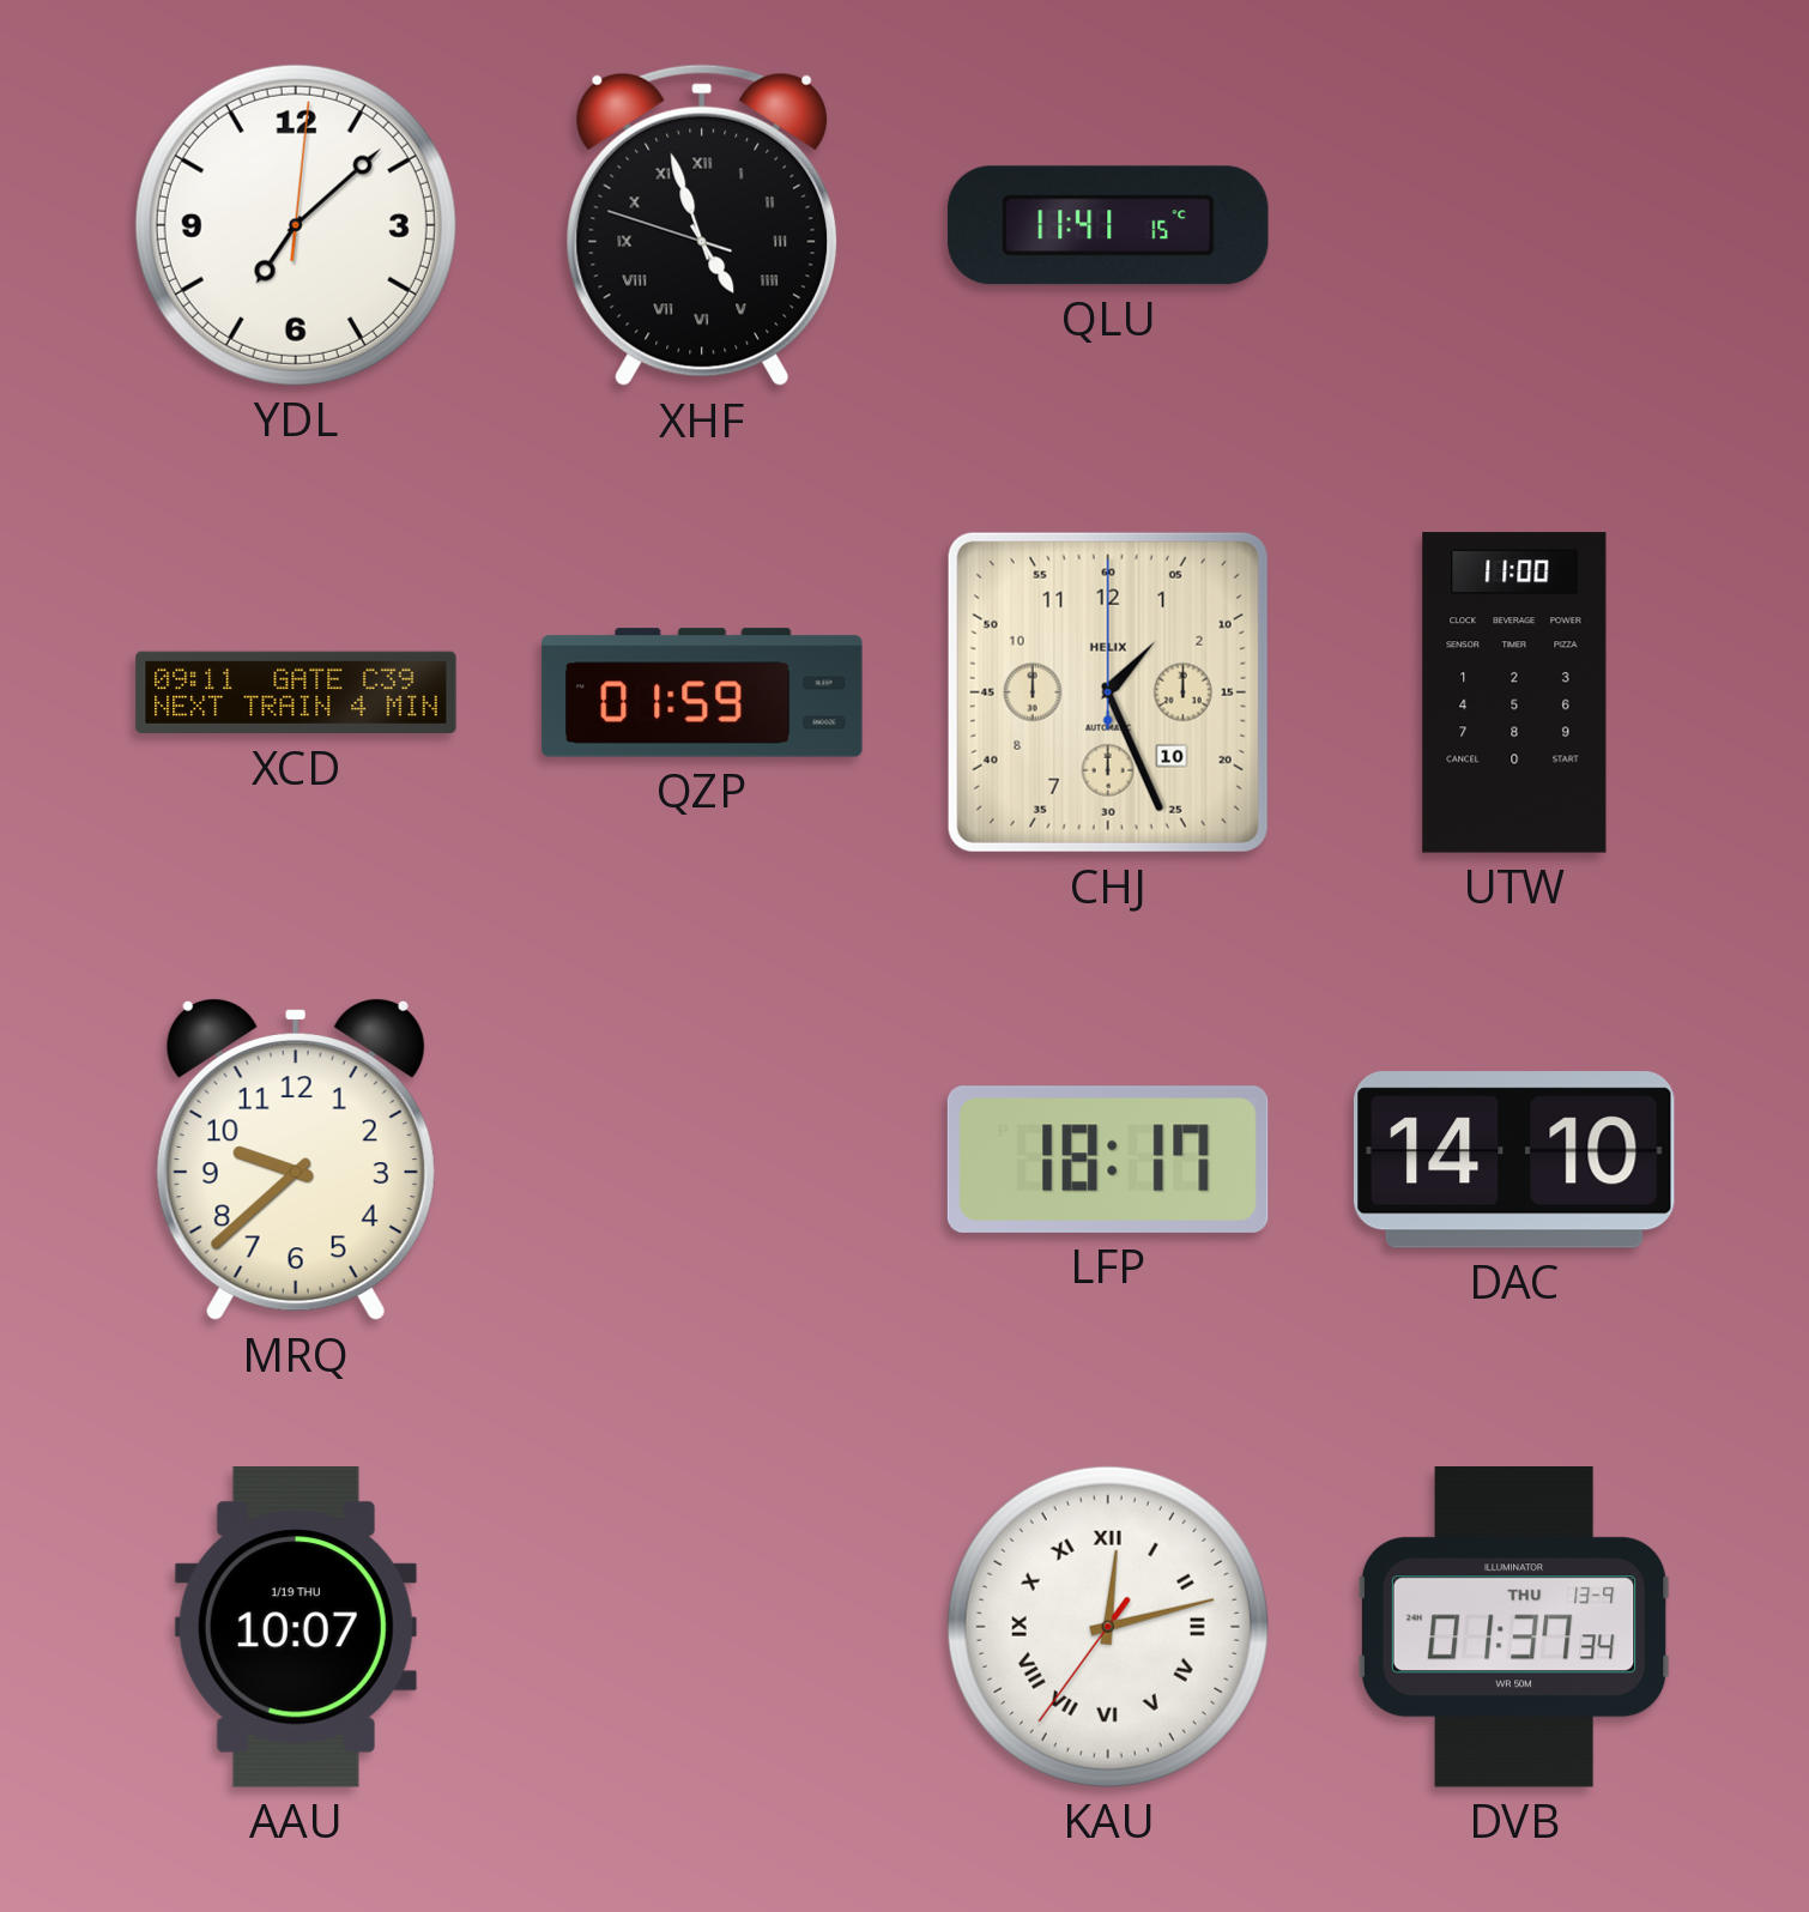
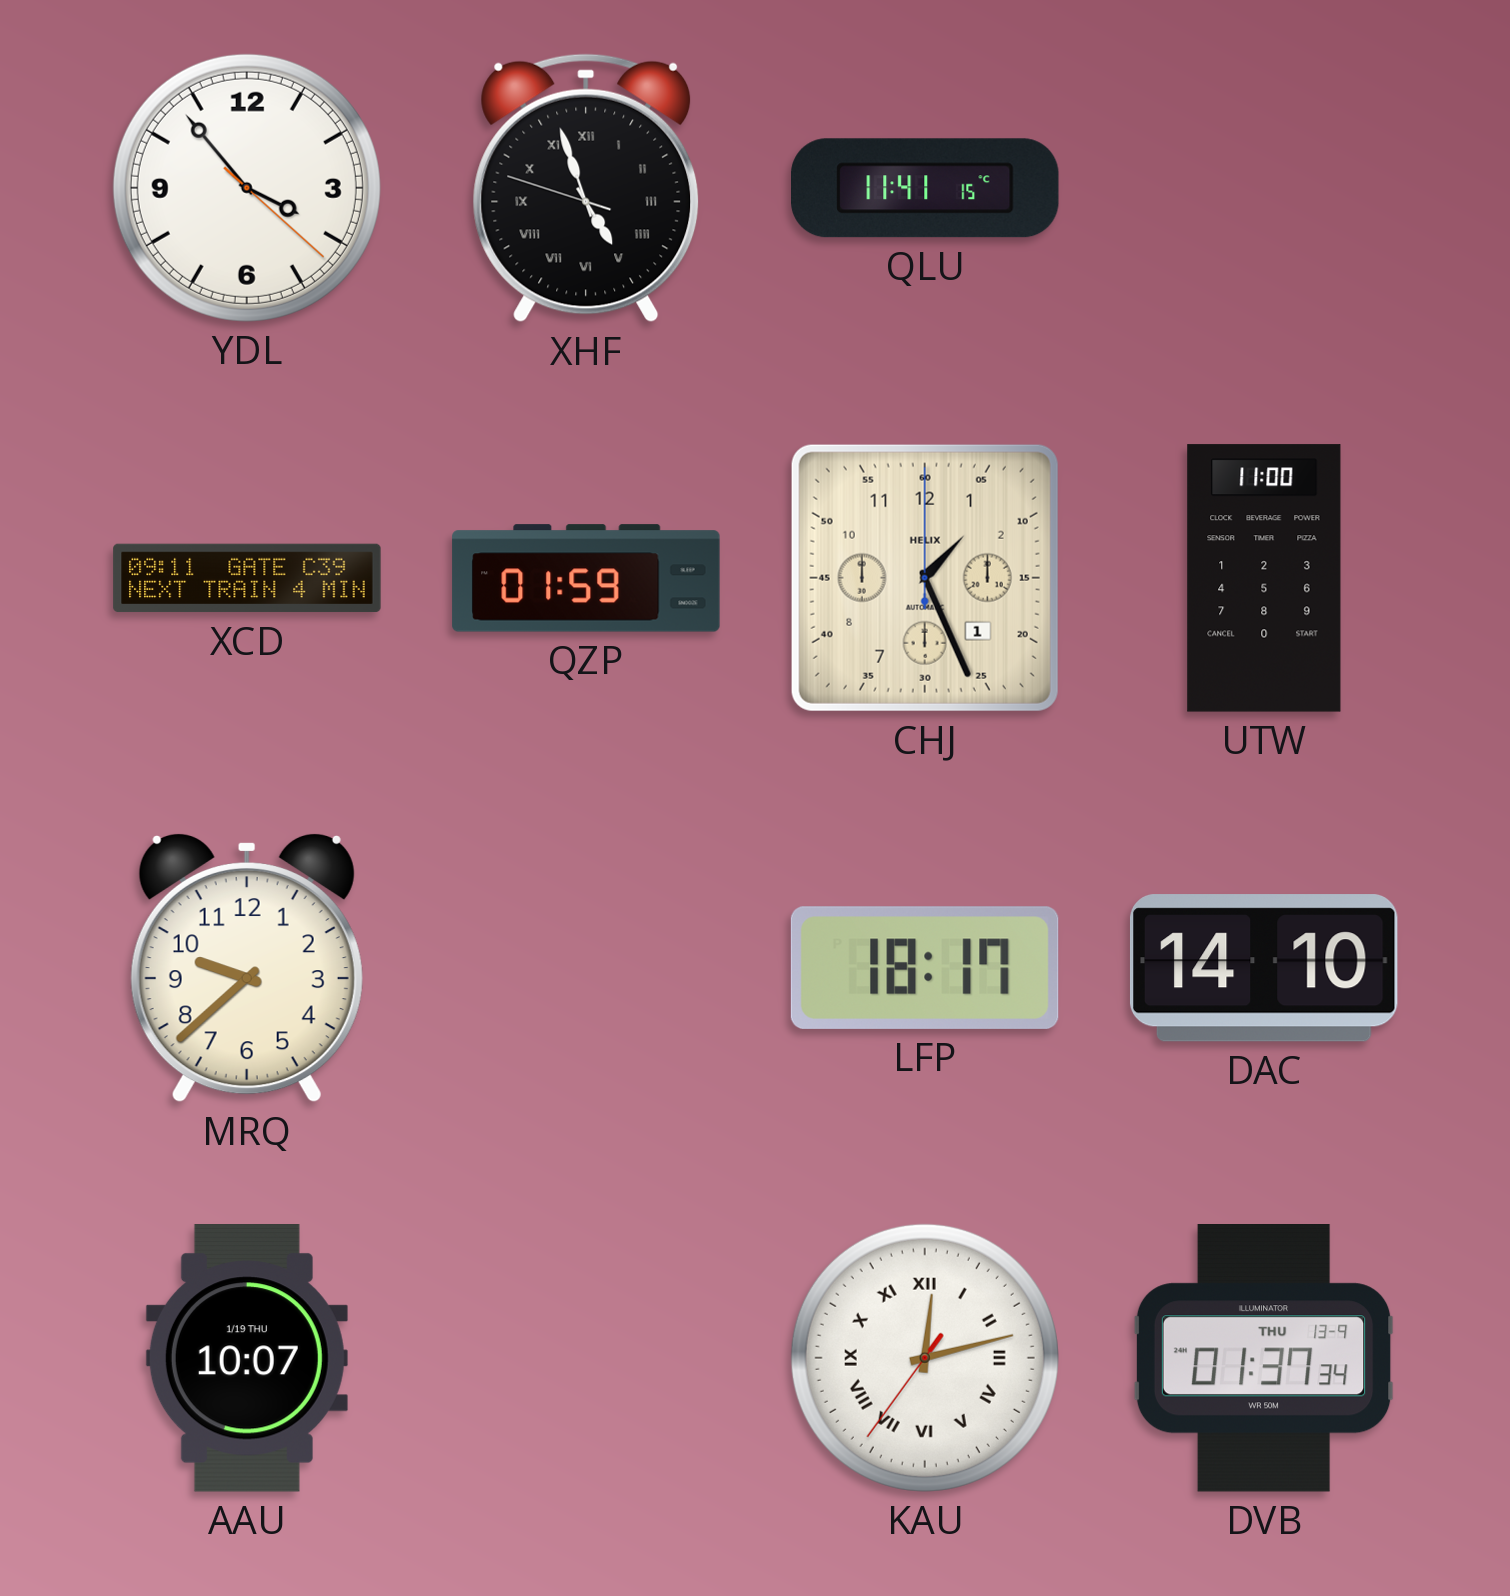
YDL: 7:08 -> 3:53
CHJ date: 10 -> 1
